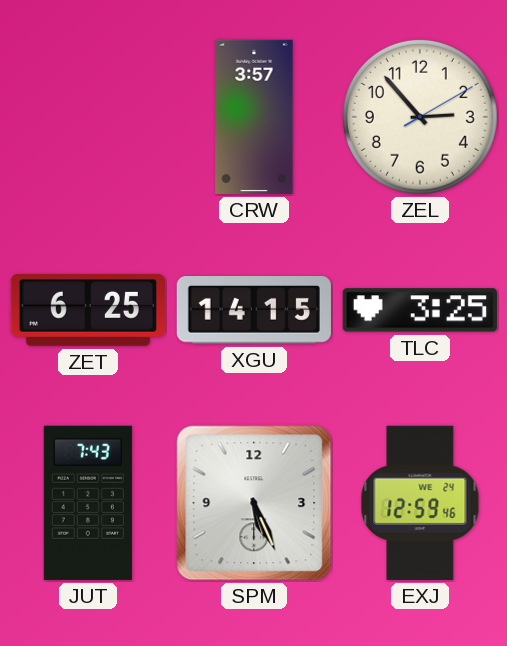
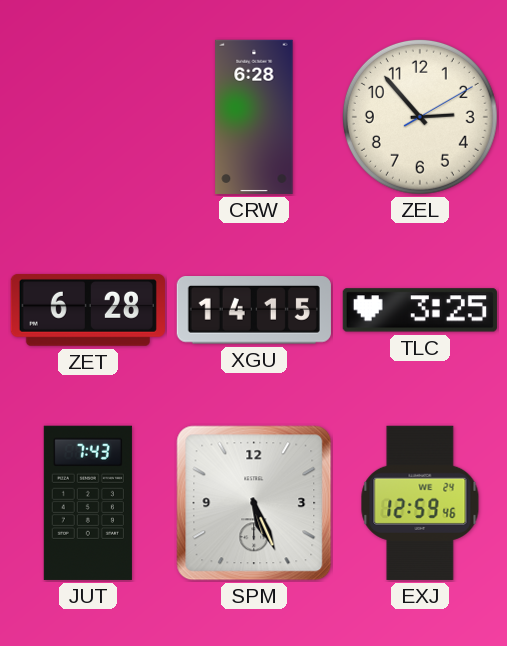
CRW: 3:57 -> 6:28
ZET: 6:25 -> 6:28
